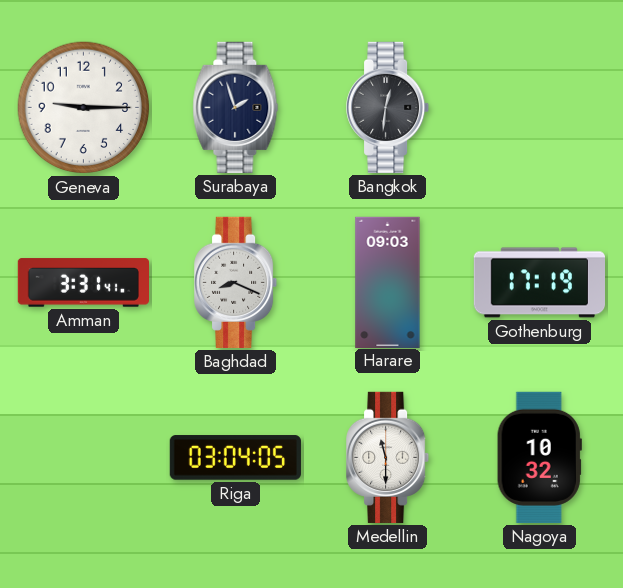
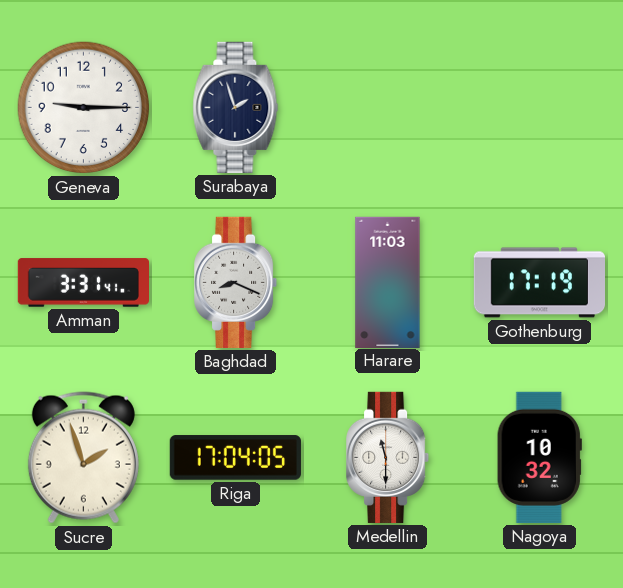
Bangkok: 12:31 -> none
Harare: 09:03 -> 11:03
Sucre: none -> 1:57
Riga: 03:04 -> 17:04
